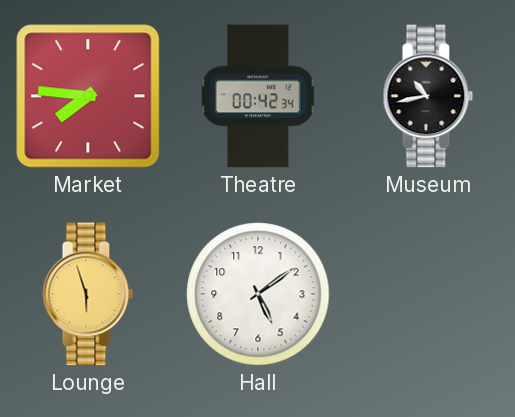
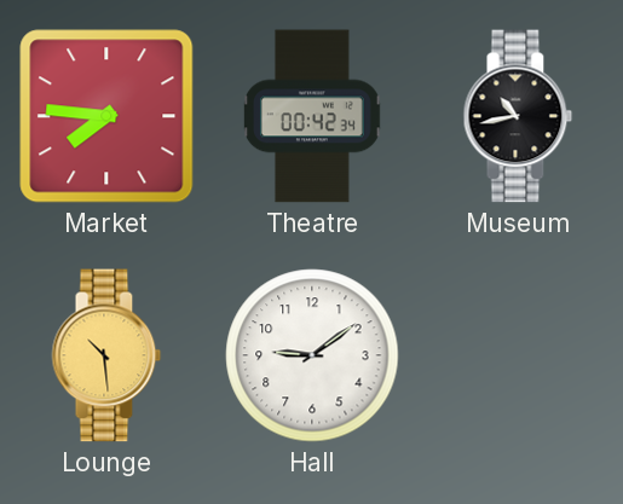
Lounge: 5:57 -> 10:29
Hall: 5:09 -> 9:09
